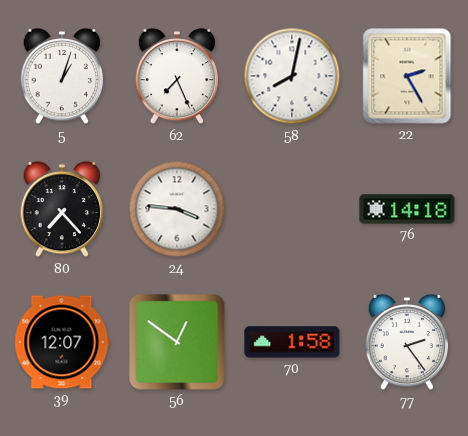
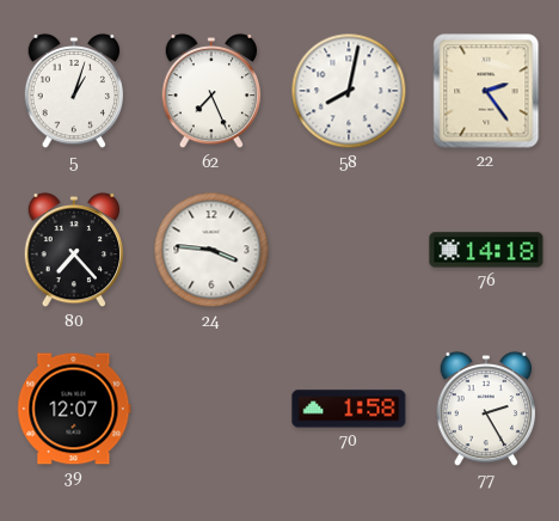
22: 2:25 -> 2:24
56: 12:51 -> none
77: 2:24 -> 2:25
